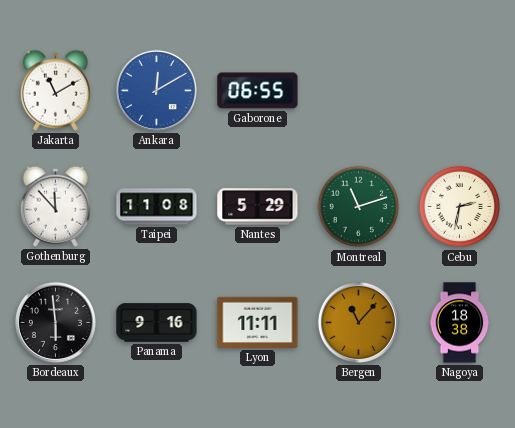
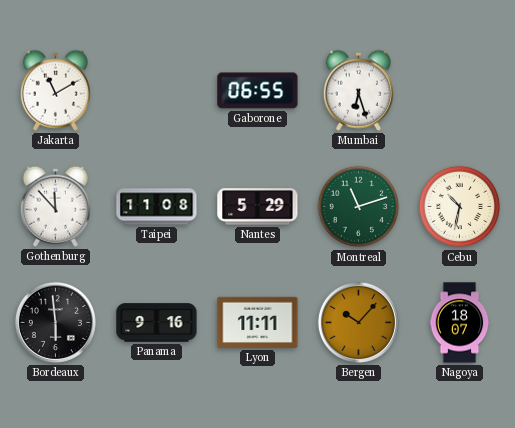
Ankara: 12:10 -> none
Mumbai: none -> 6:27
Cebu: 2:32 -> 10:32
Bergen: 11:07 -> 10:07
Nagoya: 18:38 -> 18:07
